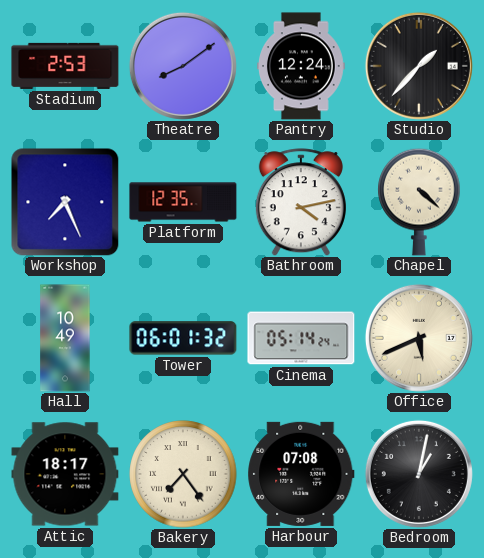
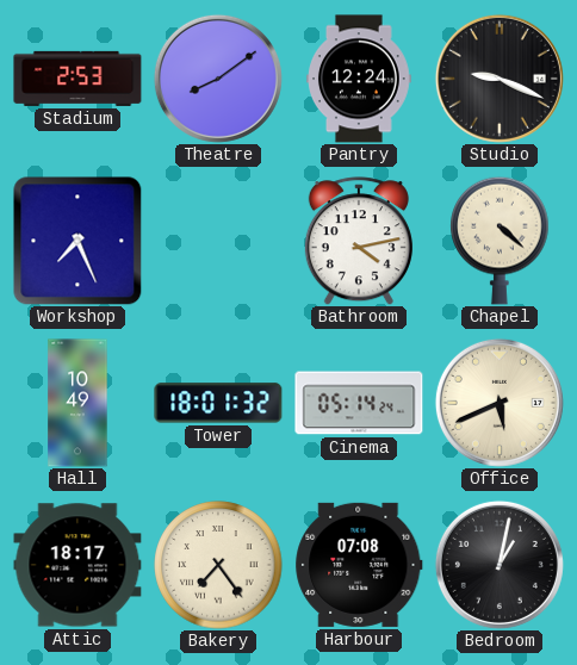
Studio: 1:37 -> 9:19
Platform: 12:35 -> none
Tower: 06:01 -> 18:01
